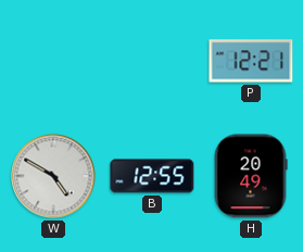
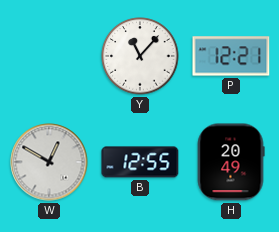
Y: none -> 11:07
W: 4:50 -> 12:50
